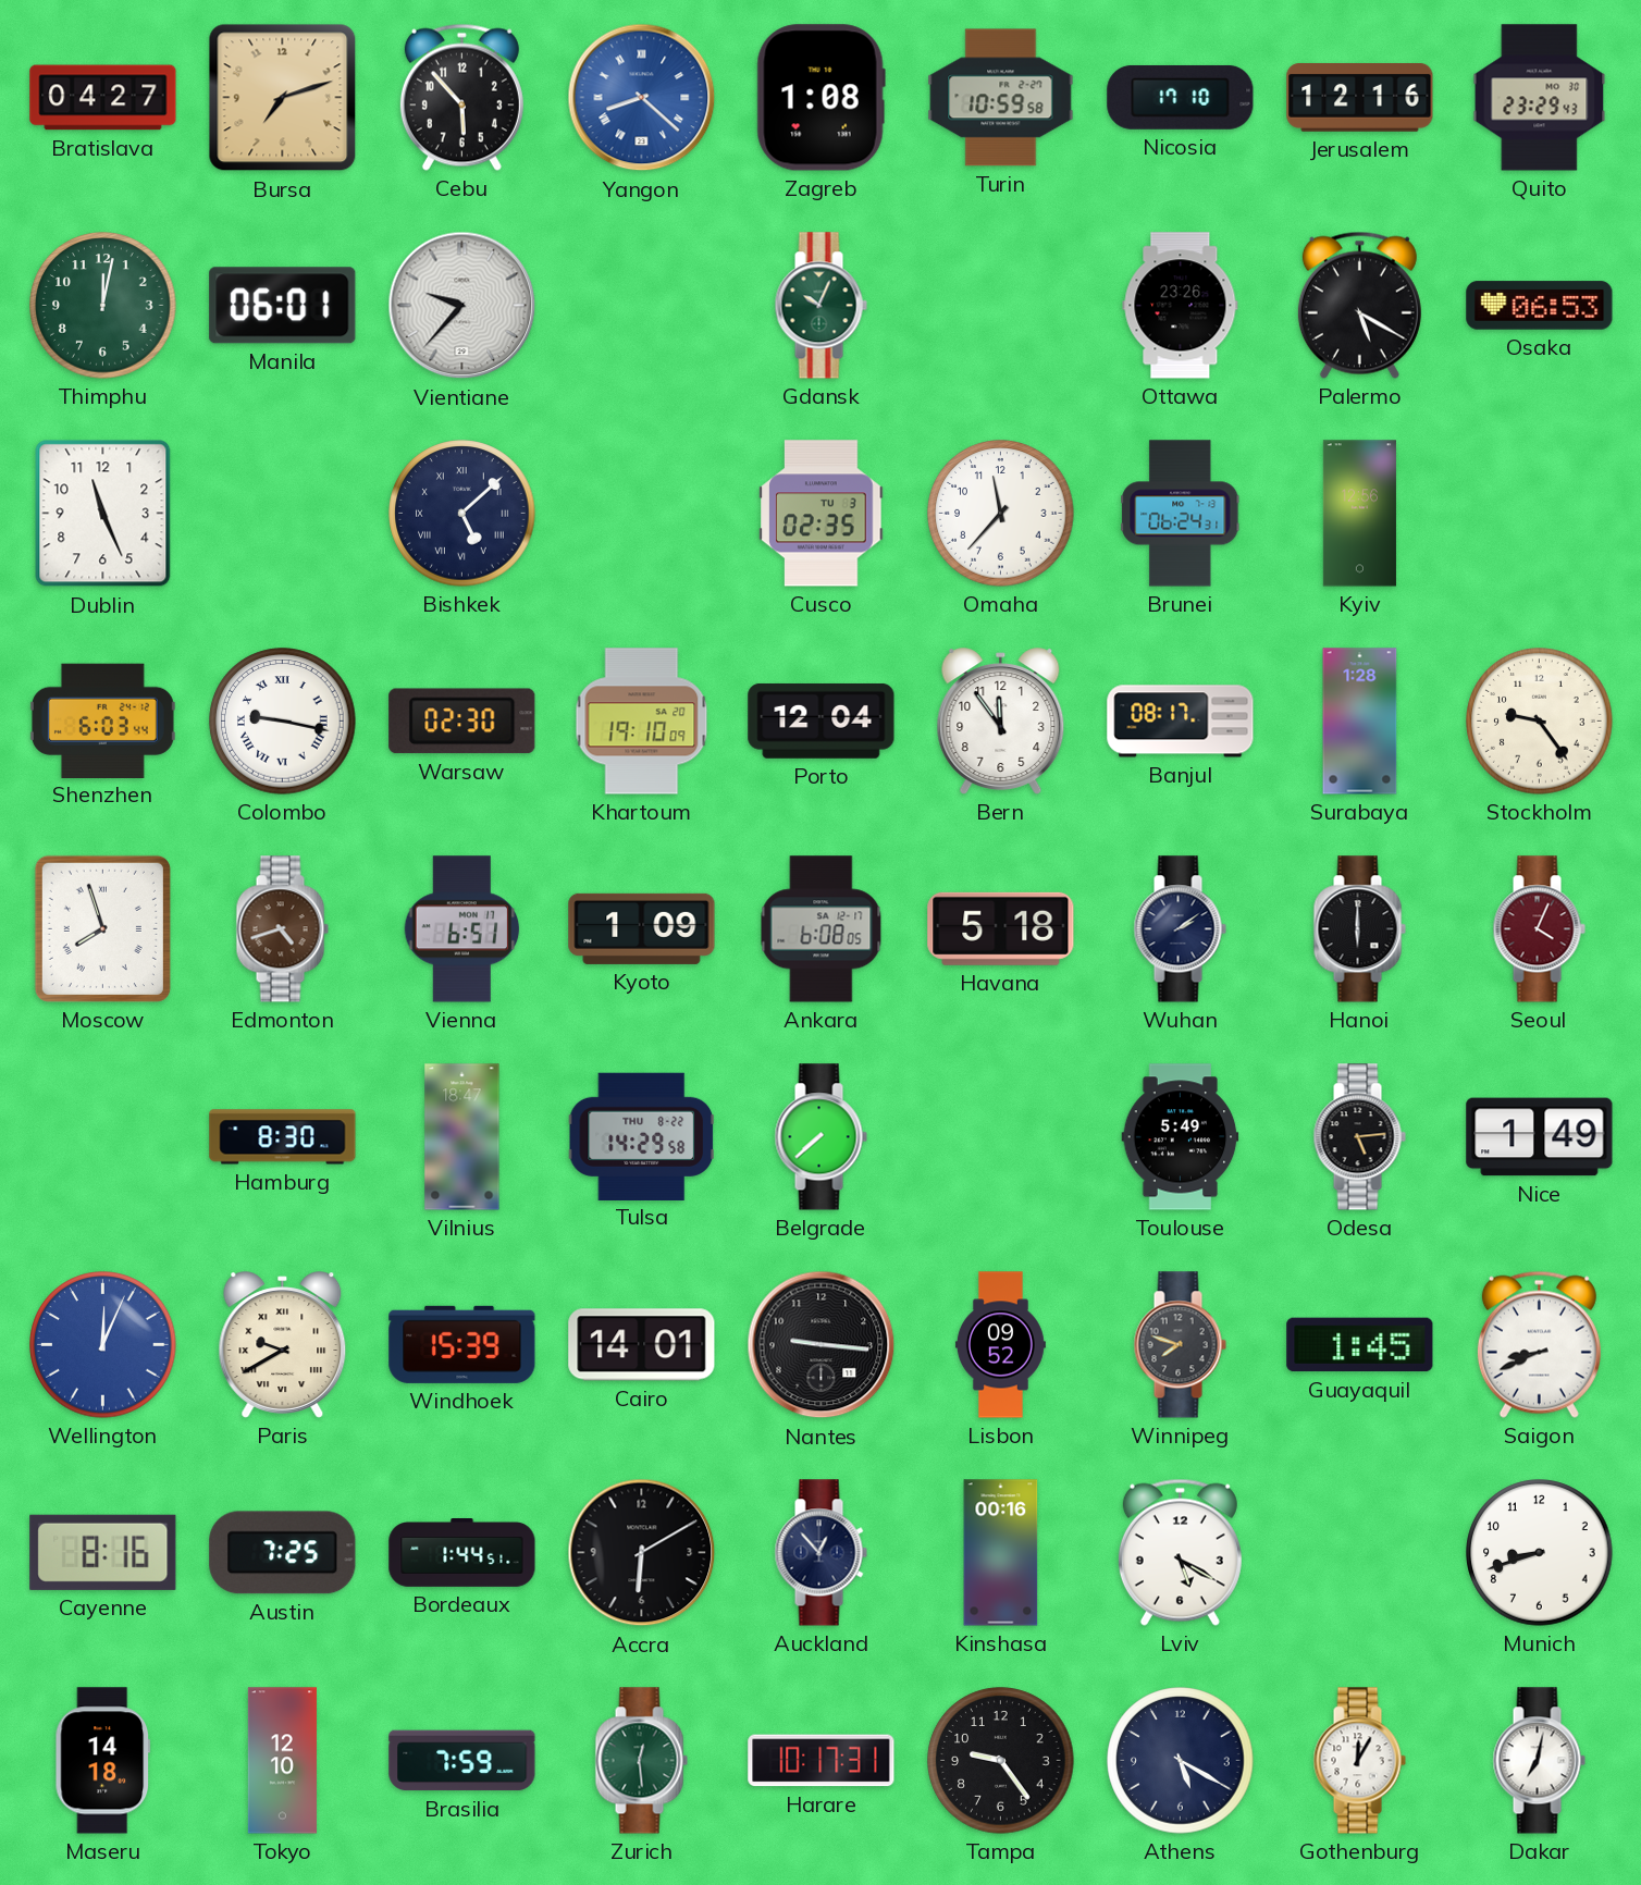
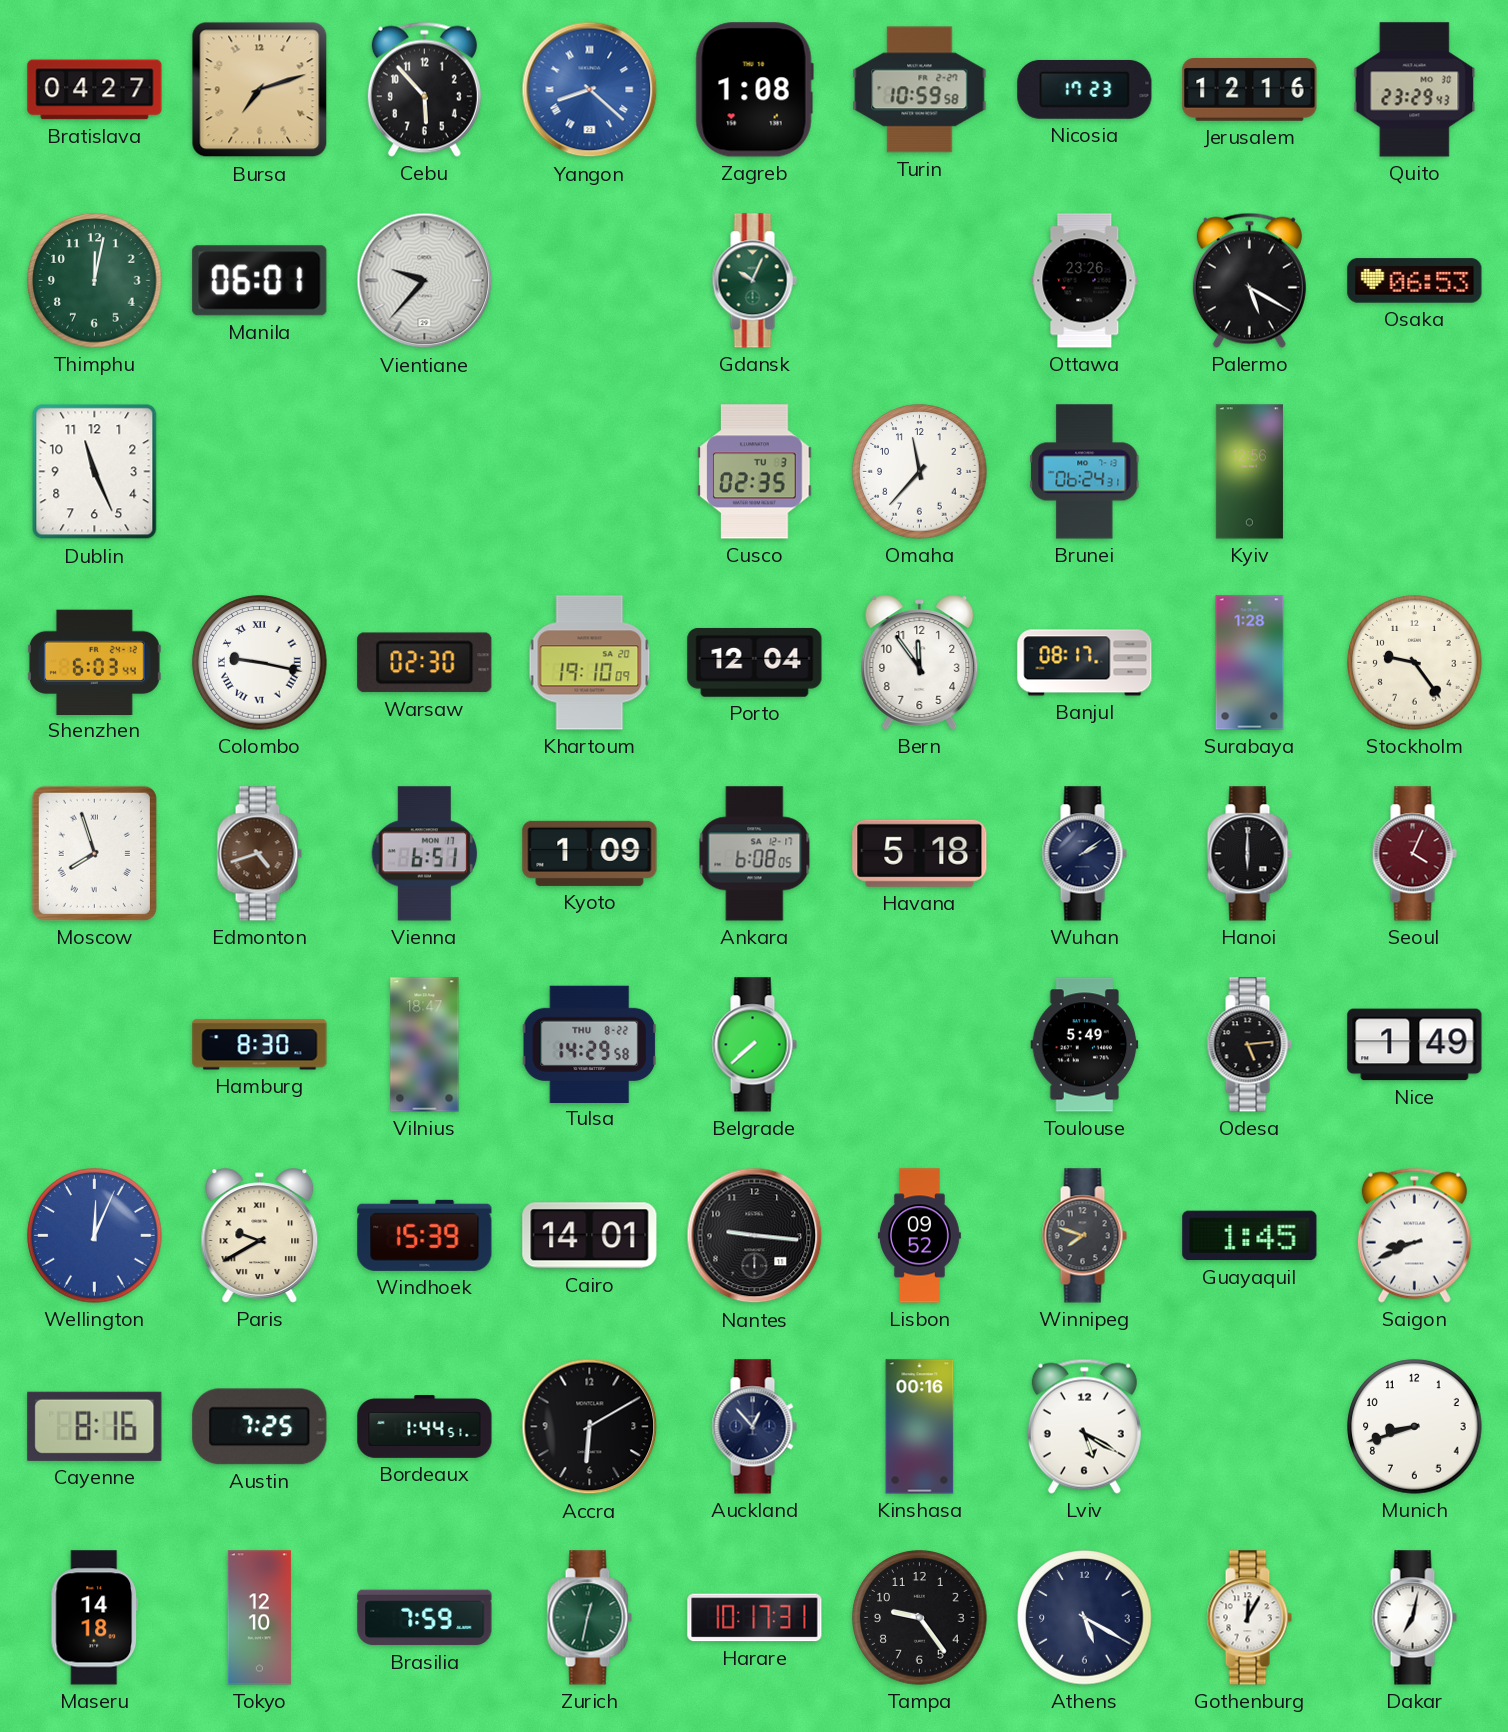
Nicosia: 17:10 -> 17:23
Bishkek: 5:08 -> none
Zurich: 12:29 -> 12:32
